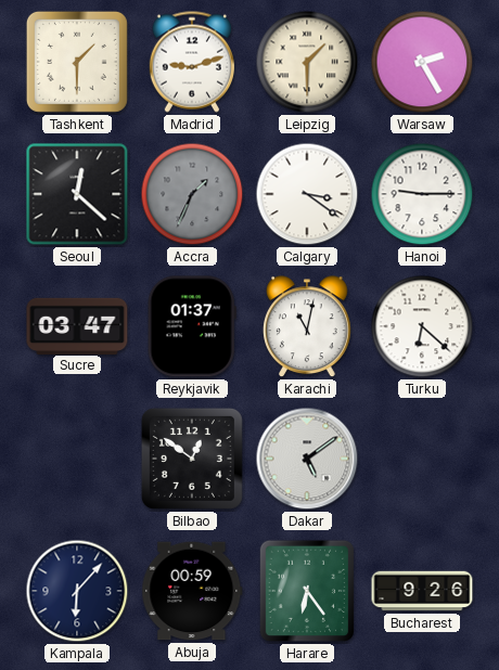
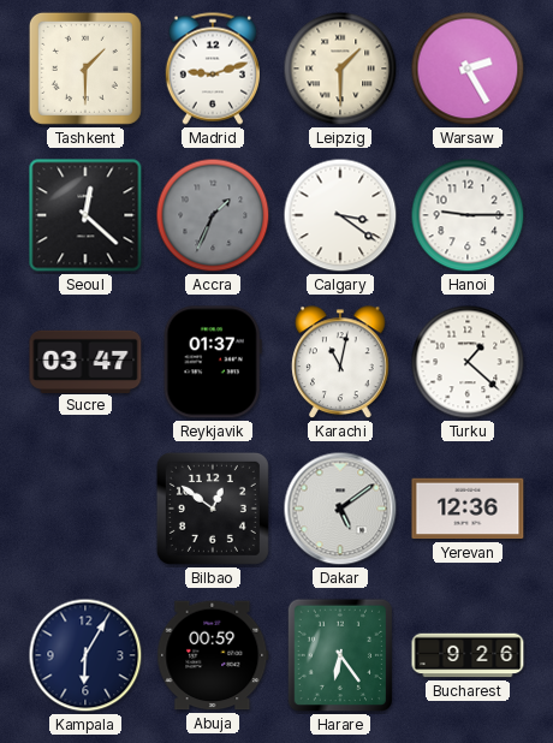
Turku: 6:22 -> 1:22
Yerevan: none -> 12:36
Kampala: 6:07 -> 6:05
